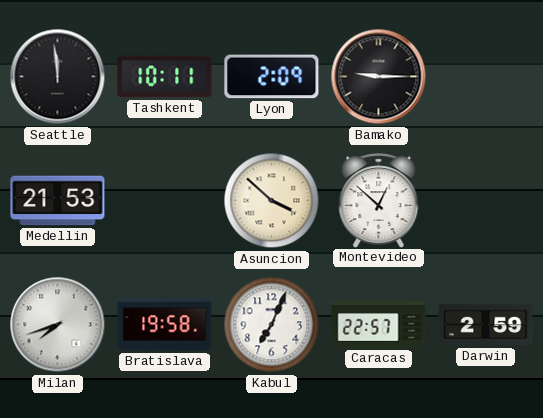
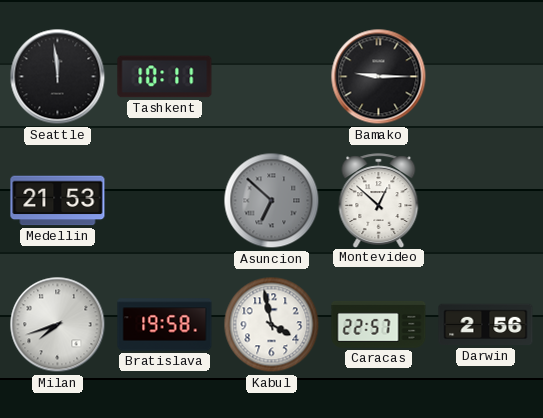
Lyon: 2:09 -> none
Asuncion: 3:52 -> 6:52
Asuncion dial: cream -> grey
Kabul: 7:04 -> 3:58
Darwin: 2:59 -> 2:56
